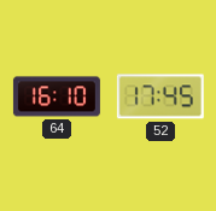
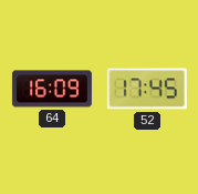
64: 16:10 -> 16:09
